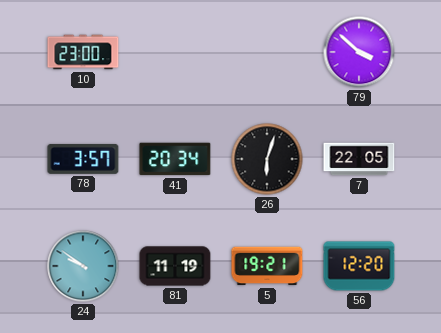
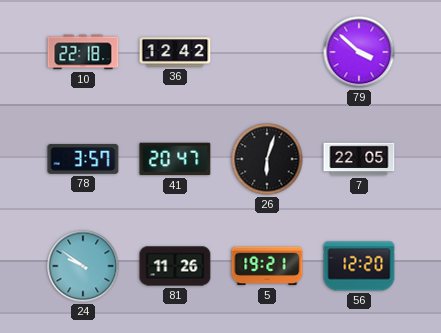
10: 23:00 -> 22:18
36: none -> 12:42
41: 20:34 -> 20:47
81: 11:19 -> 11:26
